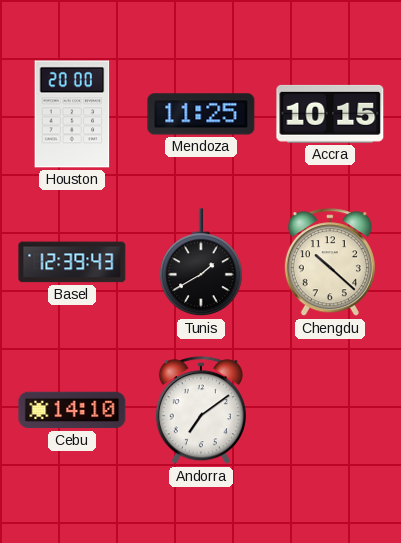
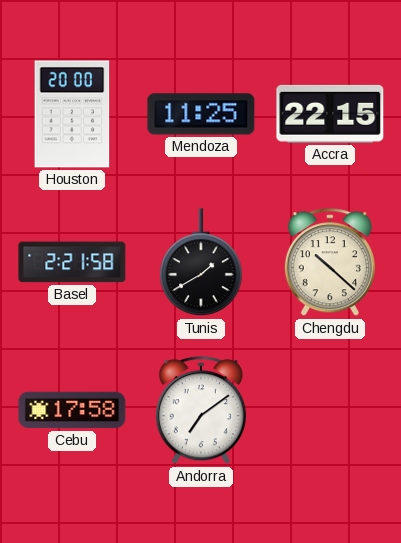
Accra: 10:15 -> 22:15
Basel: 12:39 -> 2:21
Cebu: 14:10 -> 17:58
